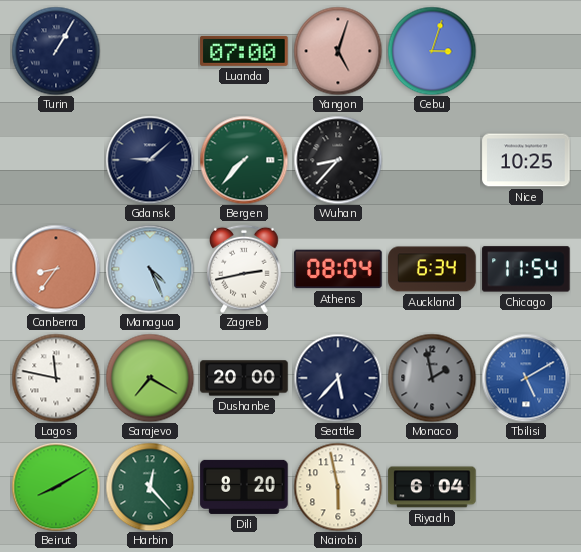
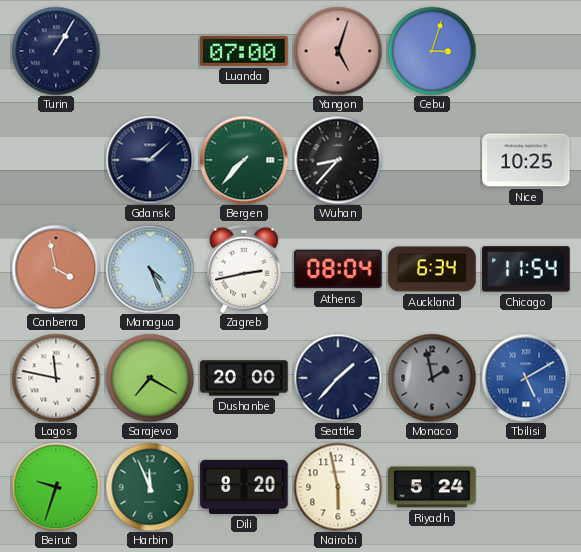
Canberra: 8:36 -> 3:58
Seattle: 5:37 -> 1:37
Beirut: 8:10 -> 9:33
Harbin: 12:23 -> 11:56
Riyadh: 6:04 -> 5:24
